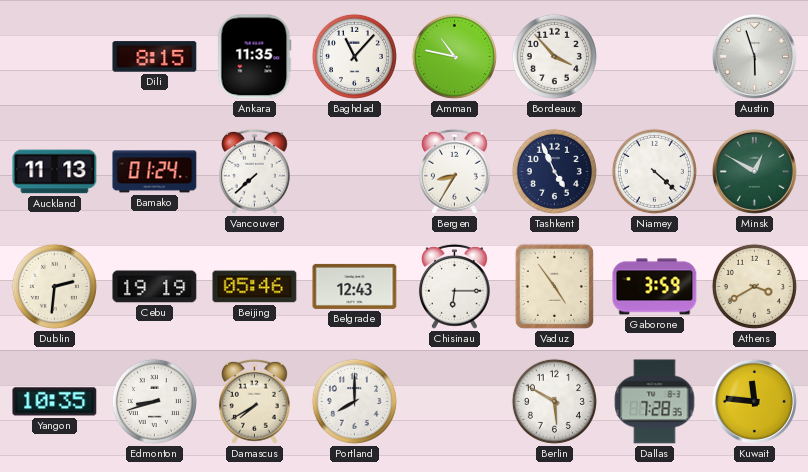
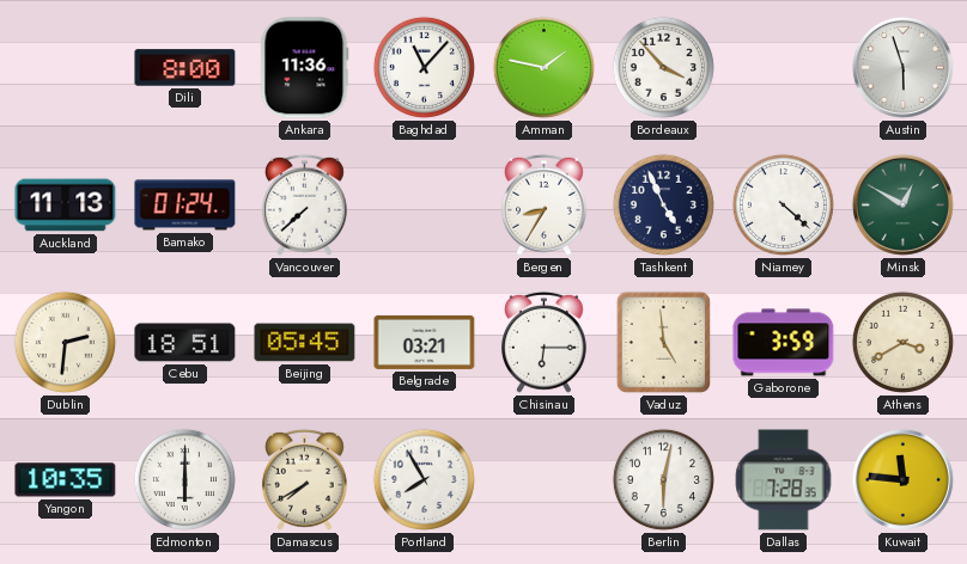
Dili: 8:15 -> 8:00
Ankara: 11:35 -> 11:36
Amman: 10:47 -> 1:47
Cebu: 19:19 -> 18:51
Beijing: 05:46 -> 05:45
Belgrade: 12:43 -> 03:21
Vaduz: 4:54 -> 4:59
Edmonton: 8:42 -> 6:00
Portland: 8:00 -> 7:55
Berlin: 5:50 -> 6:02
